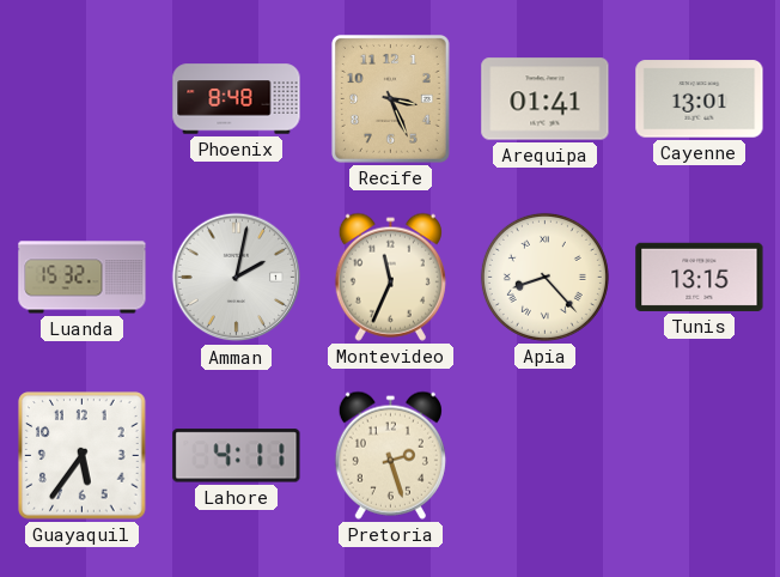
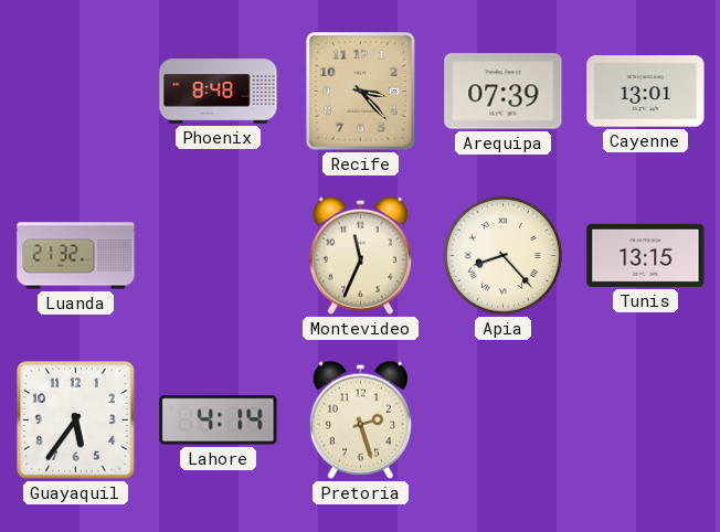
Recife: 3:26 -> 3:23
Arequipa: 01:41 -> 07:39
Luanda: 15:32 -> 21:32
Amman: 2:02 -> none
Lahore: 4:11 -> 4:14
